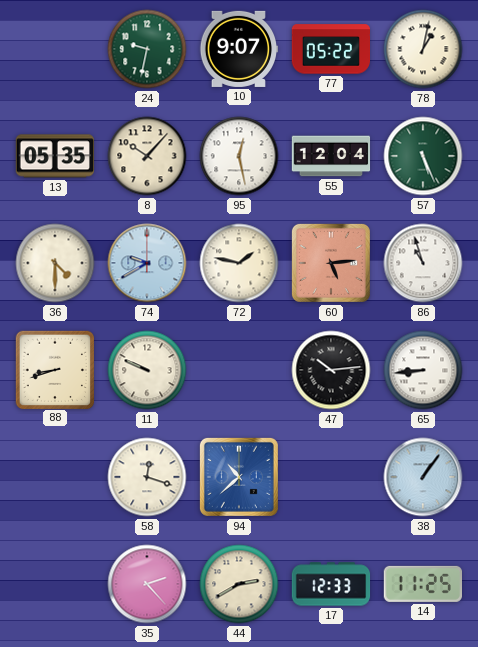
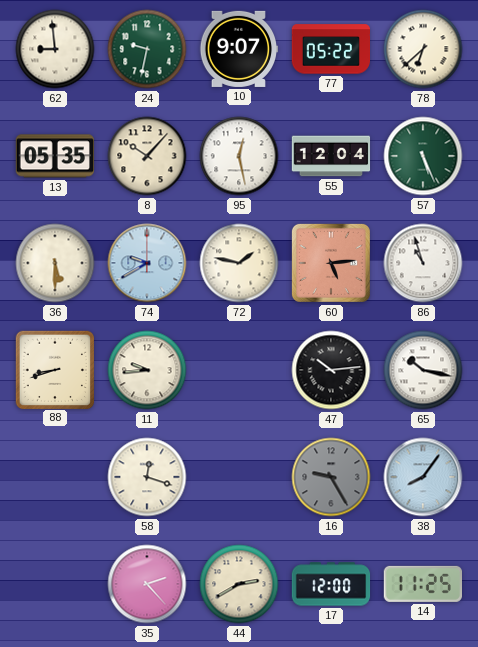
62: none -> 8:59
78: 1:02 -> 6:38
36: 4:30 -> 5:30
11: 9:49 -> 9:44
65: 8:44 -> 10:17
94: 10:38 -> none
16: none -> 9:25
38: 1:06 -> 8:06
17: 12:33 -> 12:00
